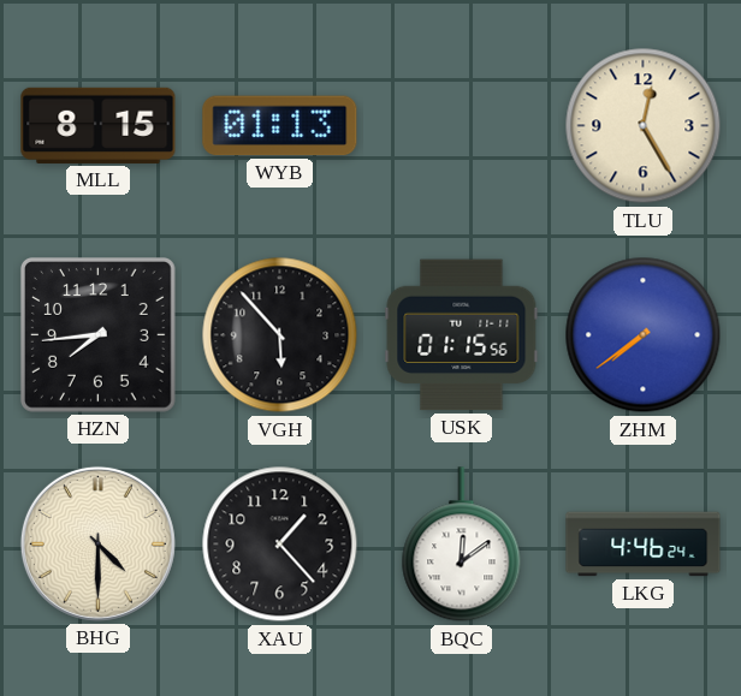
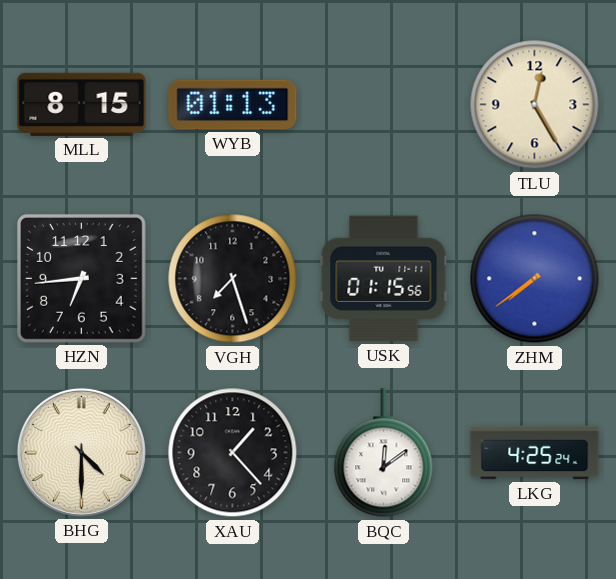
HZN: 7:44 -> 6:44
VGH: 5:53 -> 7:27
LKG: 4:46 -> 4:25
